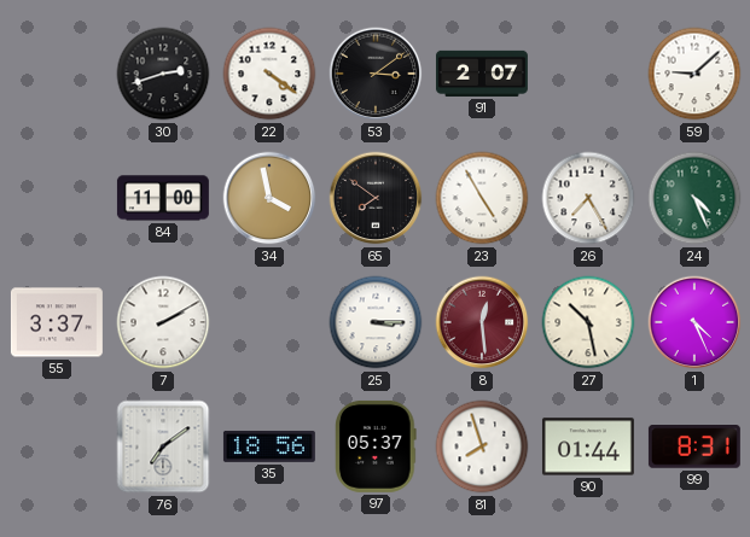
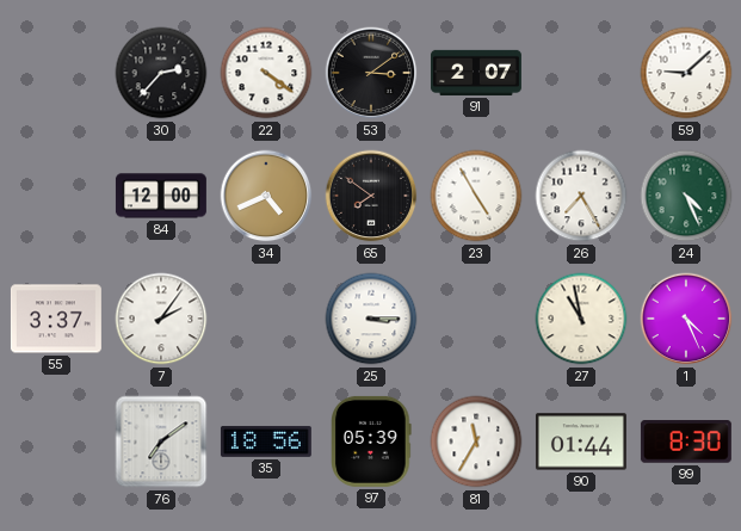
30: 2:42 -> 2:37
84: 11:00 -> 12:00
34: 3:58 -> 4:41
7: 2:10 -> 2:06
8: 12:29 -> none
27: 10:28 -> 10:58
97: 05:37 -> 05:39
81: 7:57 -> 11:35
99: 8:31 -> 8:30
